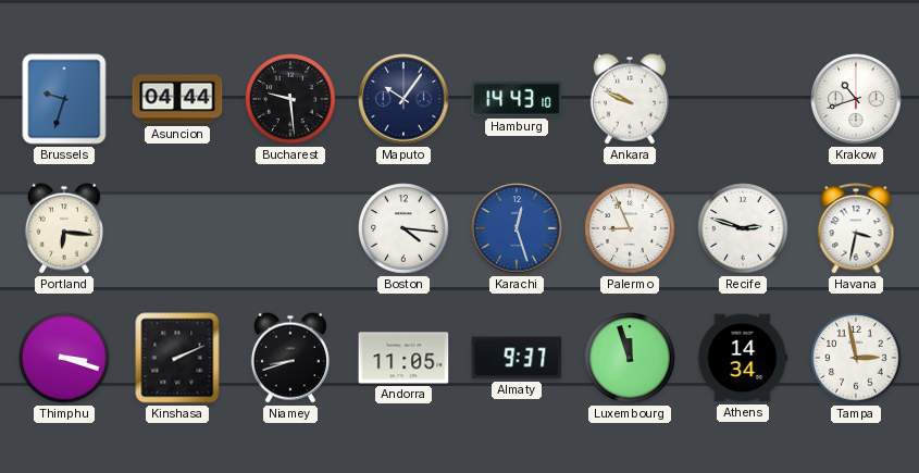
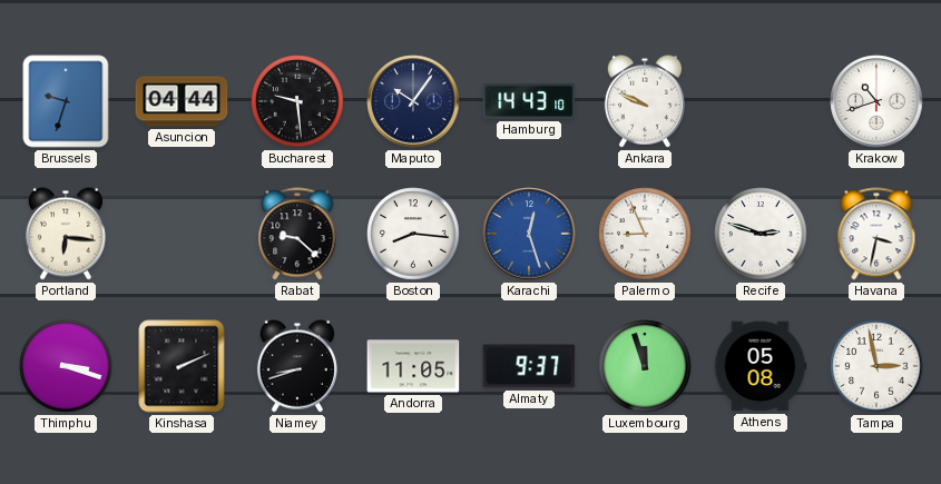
Rabat: none -> 9:22
Boston: 4:16 -> 8:16
Athens: 14:34 -> 05:08
